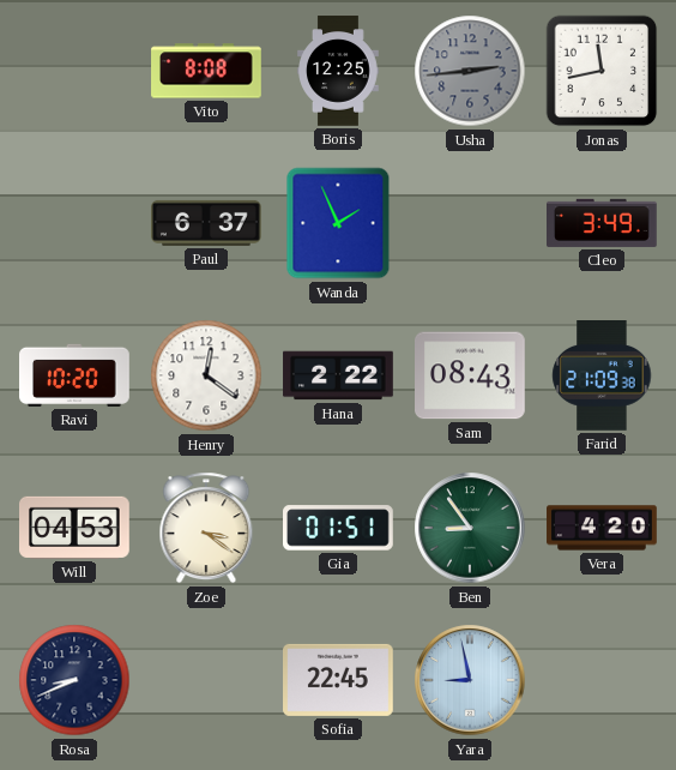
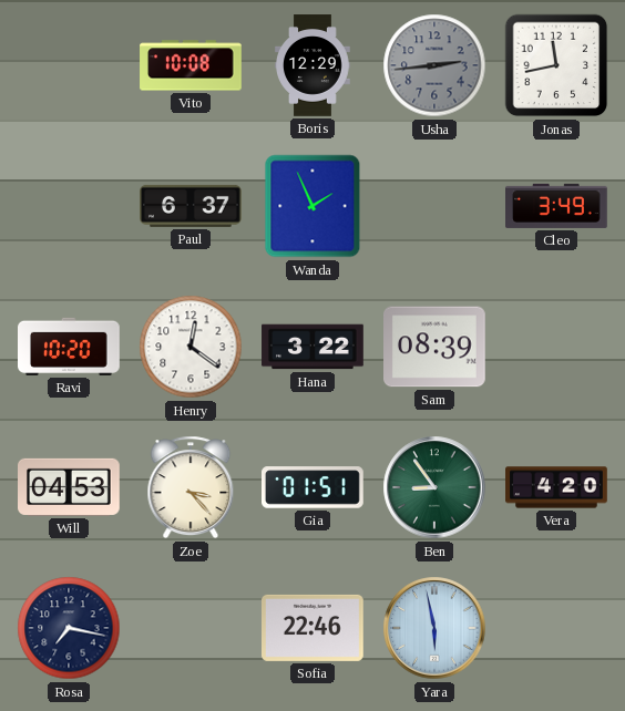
Vito: 8:08 -> 10:08
Boris: 12:25 -> 12:29
Hana: 2:22 -> 3:22
Sam: 08:43 -> 08:39
Farid: 21:09 -> none
Zoe: 3:21 -> 3:23
Rosa: 8:41 -> 7:17
Sofia: 22:45 -> 22:46
Yara: 8:58 -> 5:58
